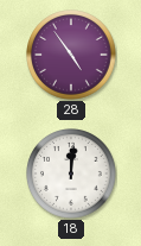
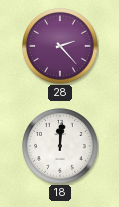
28: 4:54 -> 2:23
